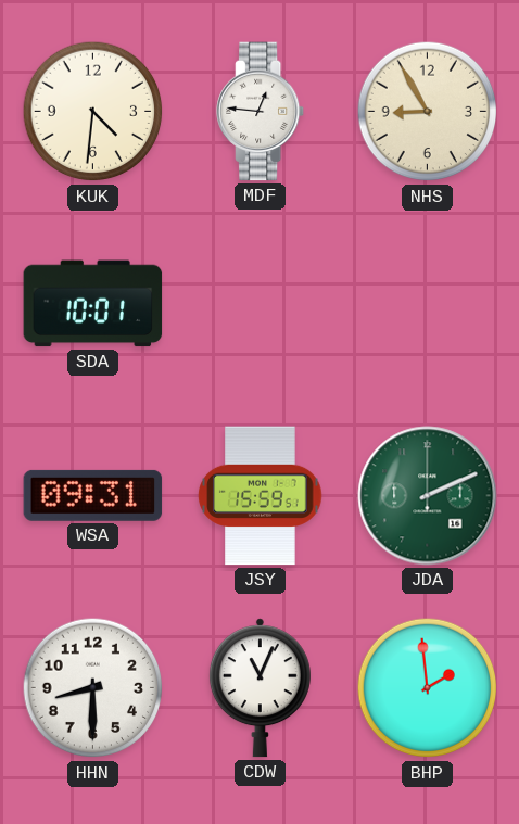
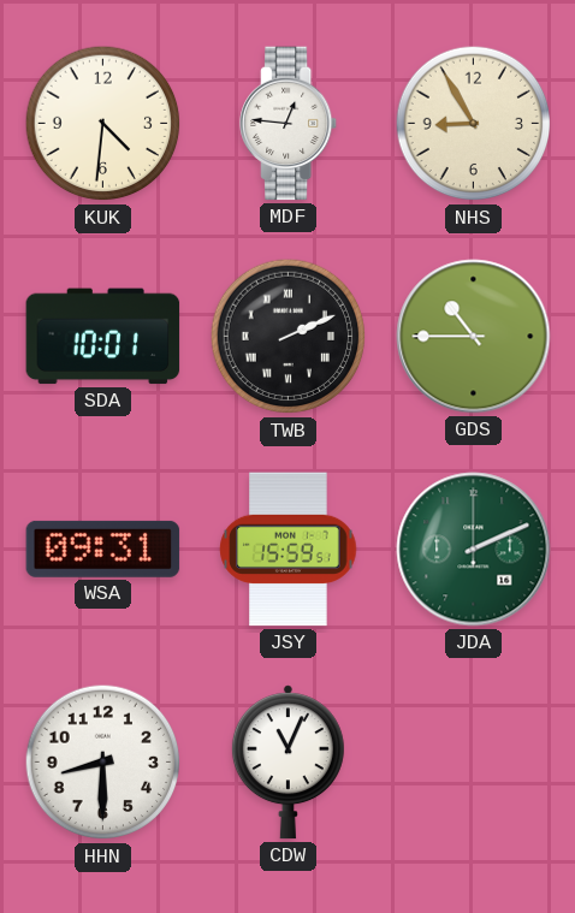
TWB: none -> 2:11
GDS: none -> 10:45
BHP: 1:59 -> none
